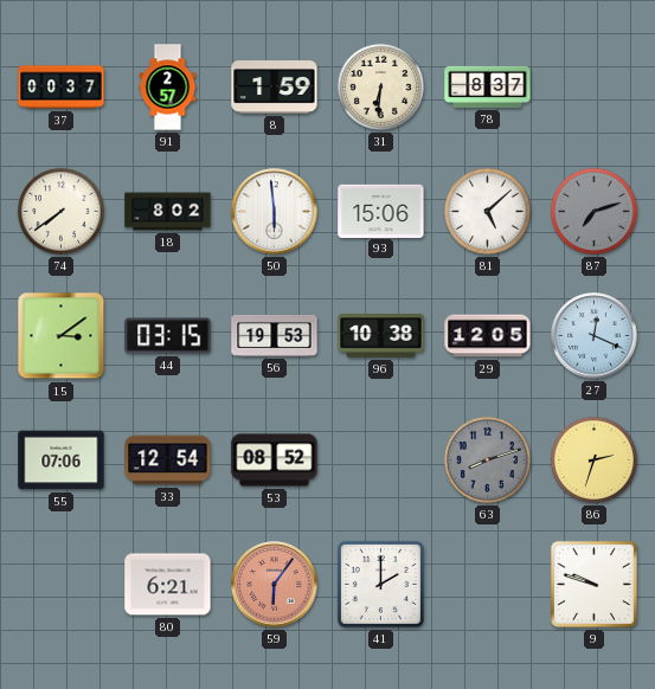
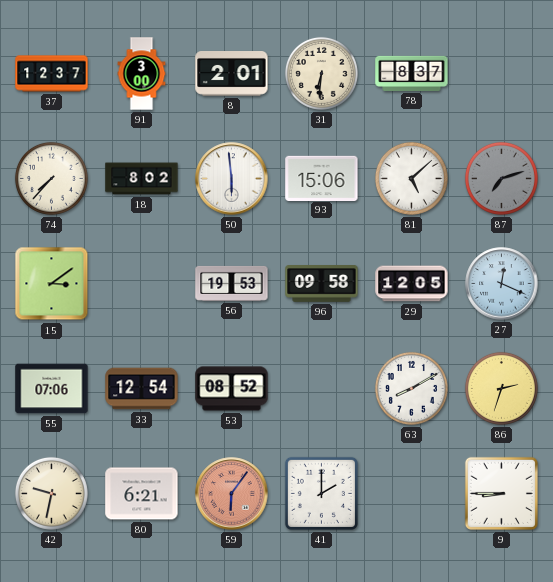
37: 00:37 -> 12:37
91: 2:57 -> 3:00
8: 1:59 -> 2:01
74: 7:39 -> 7:37
44: 03:15 -> none
96: 10:38 -> 09:58
63: 8:12 -> 8:10
63 dial: grey -> white
42: none -> 9:32
9: 9:48 -> 8:45
